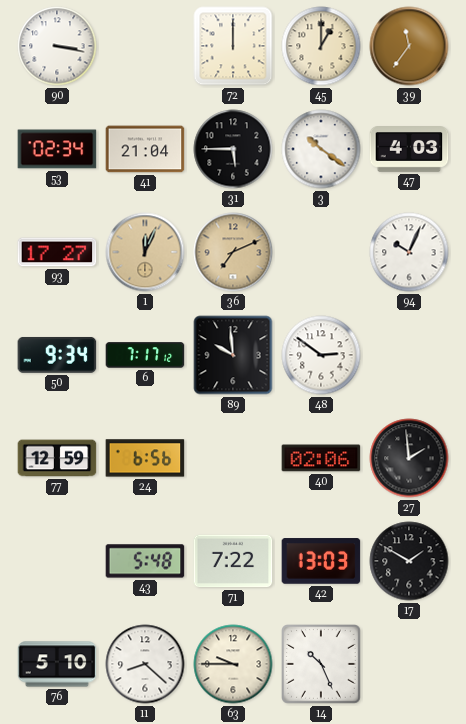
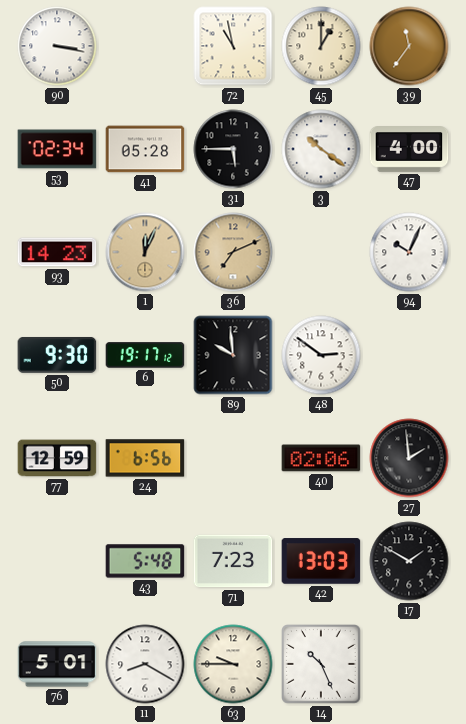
72: 12:00 -> 10:58
41: 21:04 -> 05:28
47: 4:03 -> 4:00
93: 17:27 -> 14:23
50: 9:34 -> 9:30
6: 7:17 -> 19:17
71: 7:22 -> 7:23
76: 5:10 -> 5:01
11: 8:22 -> 8:20
